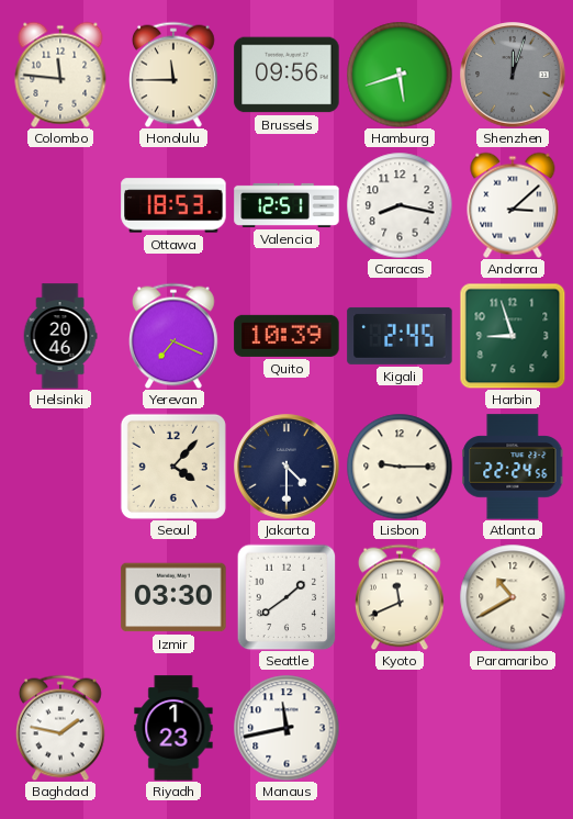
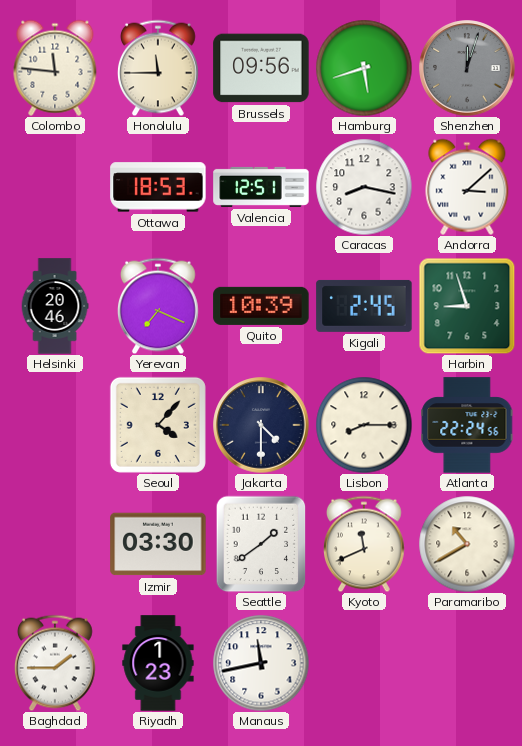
Lisbon: 9:15 -> 8:15
Baghdad: 1:47 -> 1:45
